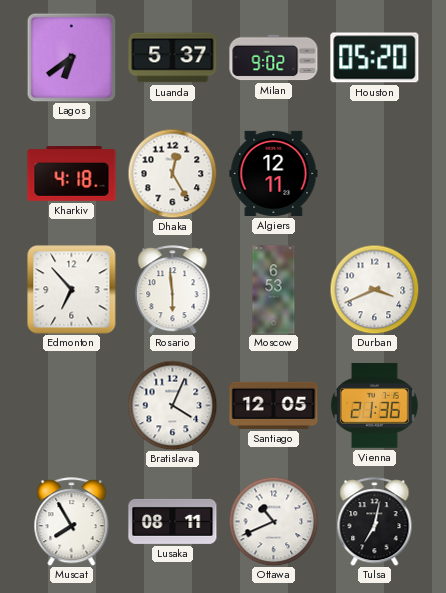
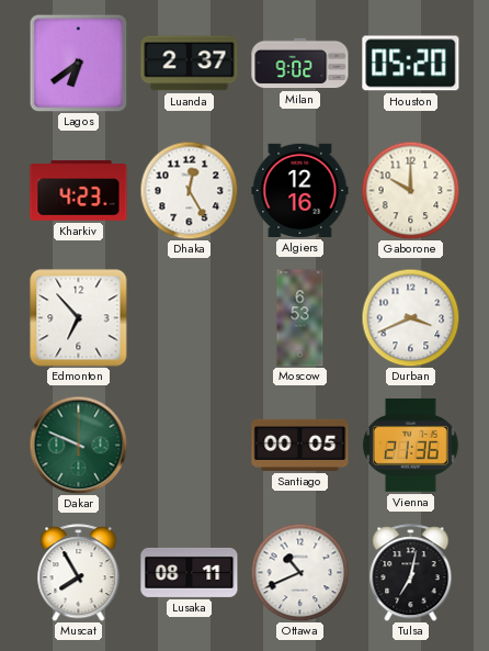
Luanda: 5:37 -> 2:37
Kharkiv: 4:18 -> 4:23
Algiers: 12:11 -> 12:16
Gaborone: none -> 10:00
Rosario: 5:59 -> none
Dakar: none -> 9:49
Bratislava: 4:04 -> none
Santiago: 12:05 -> 00:05
